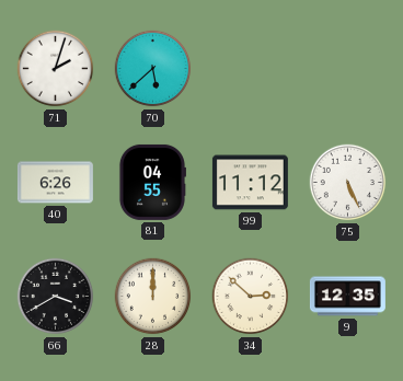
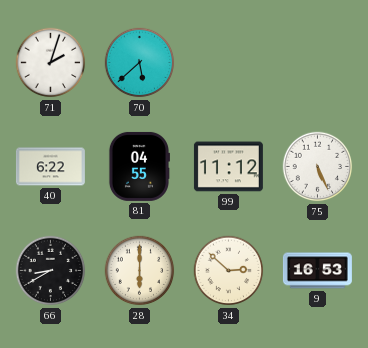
40: 6:26 -> 6:22
66: 3:40 -> 8:40
28: 12:00 -> 6:00
9: 12:35 -> 16:53
